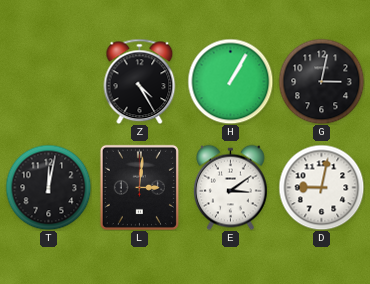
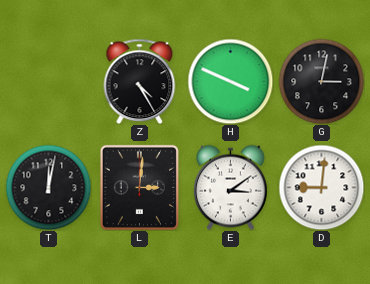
H: 1:05 -> 3:49
D: 9:02 -> 9:01
